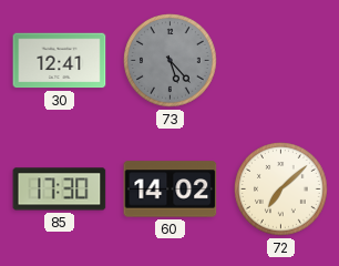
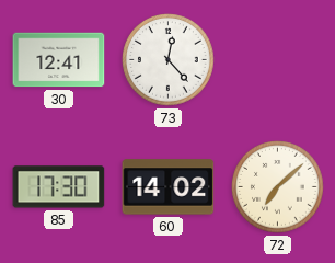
73: 5:23 -> 12:23
73 dial: grey -> white
